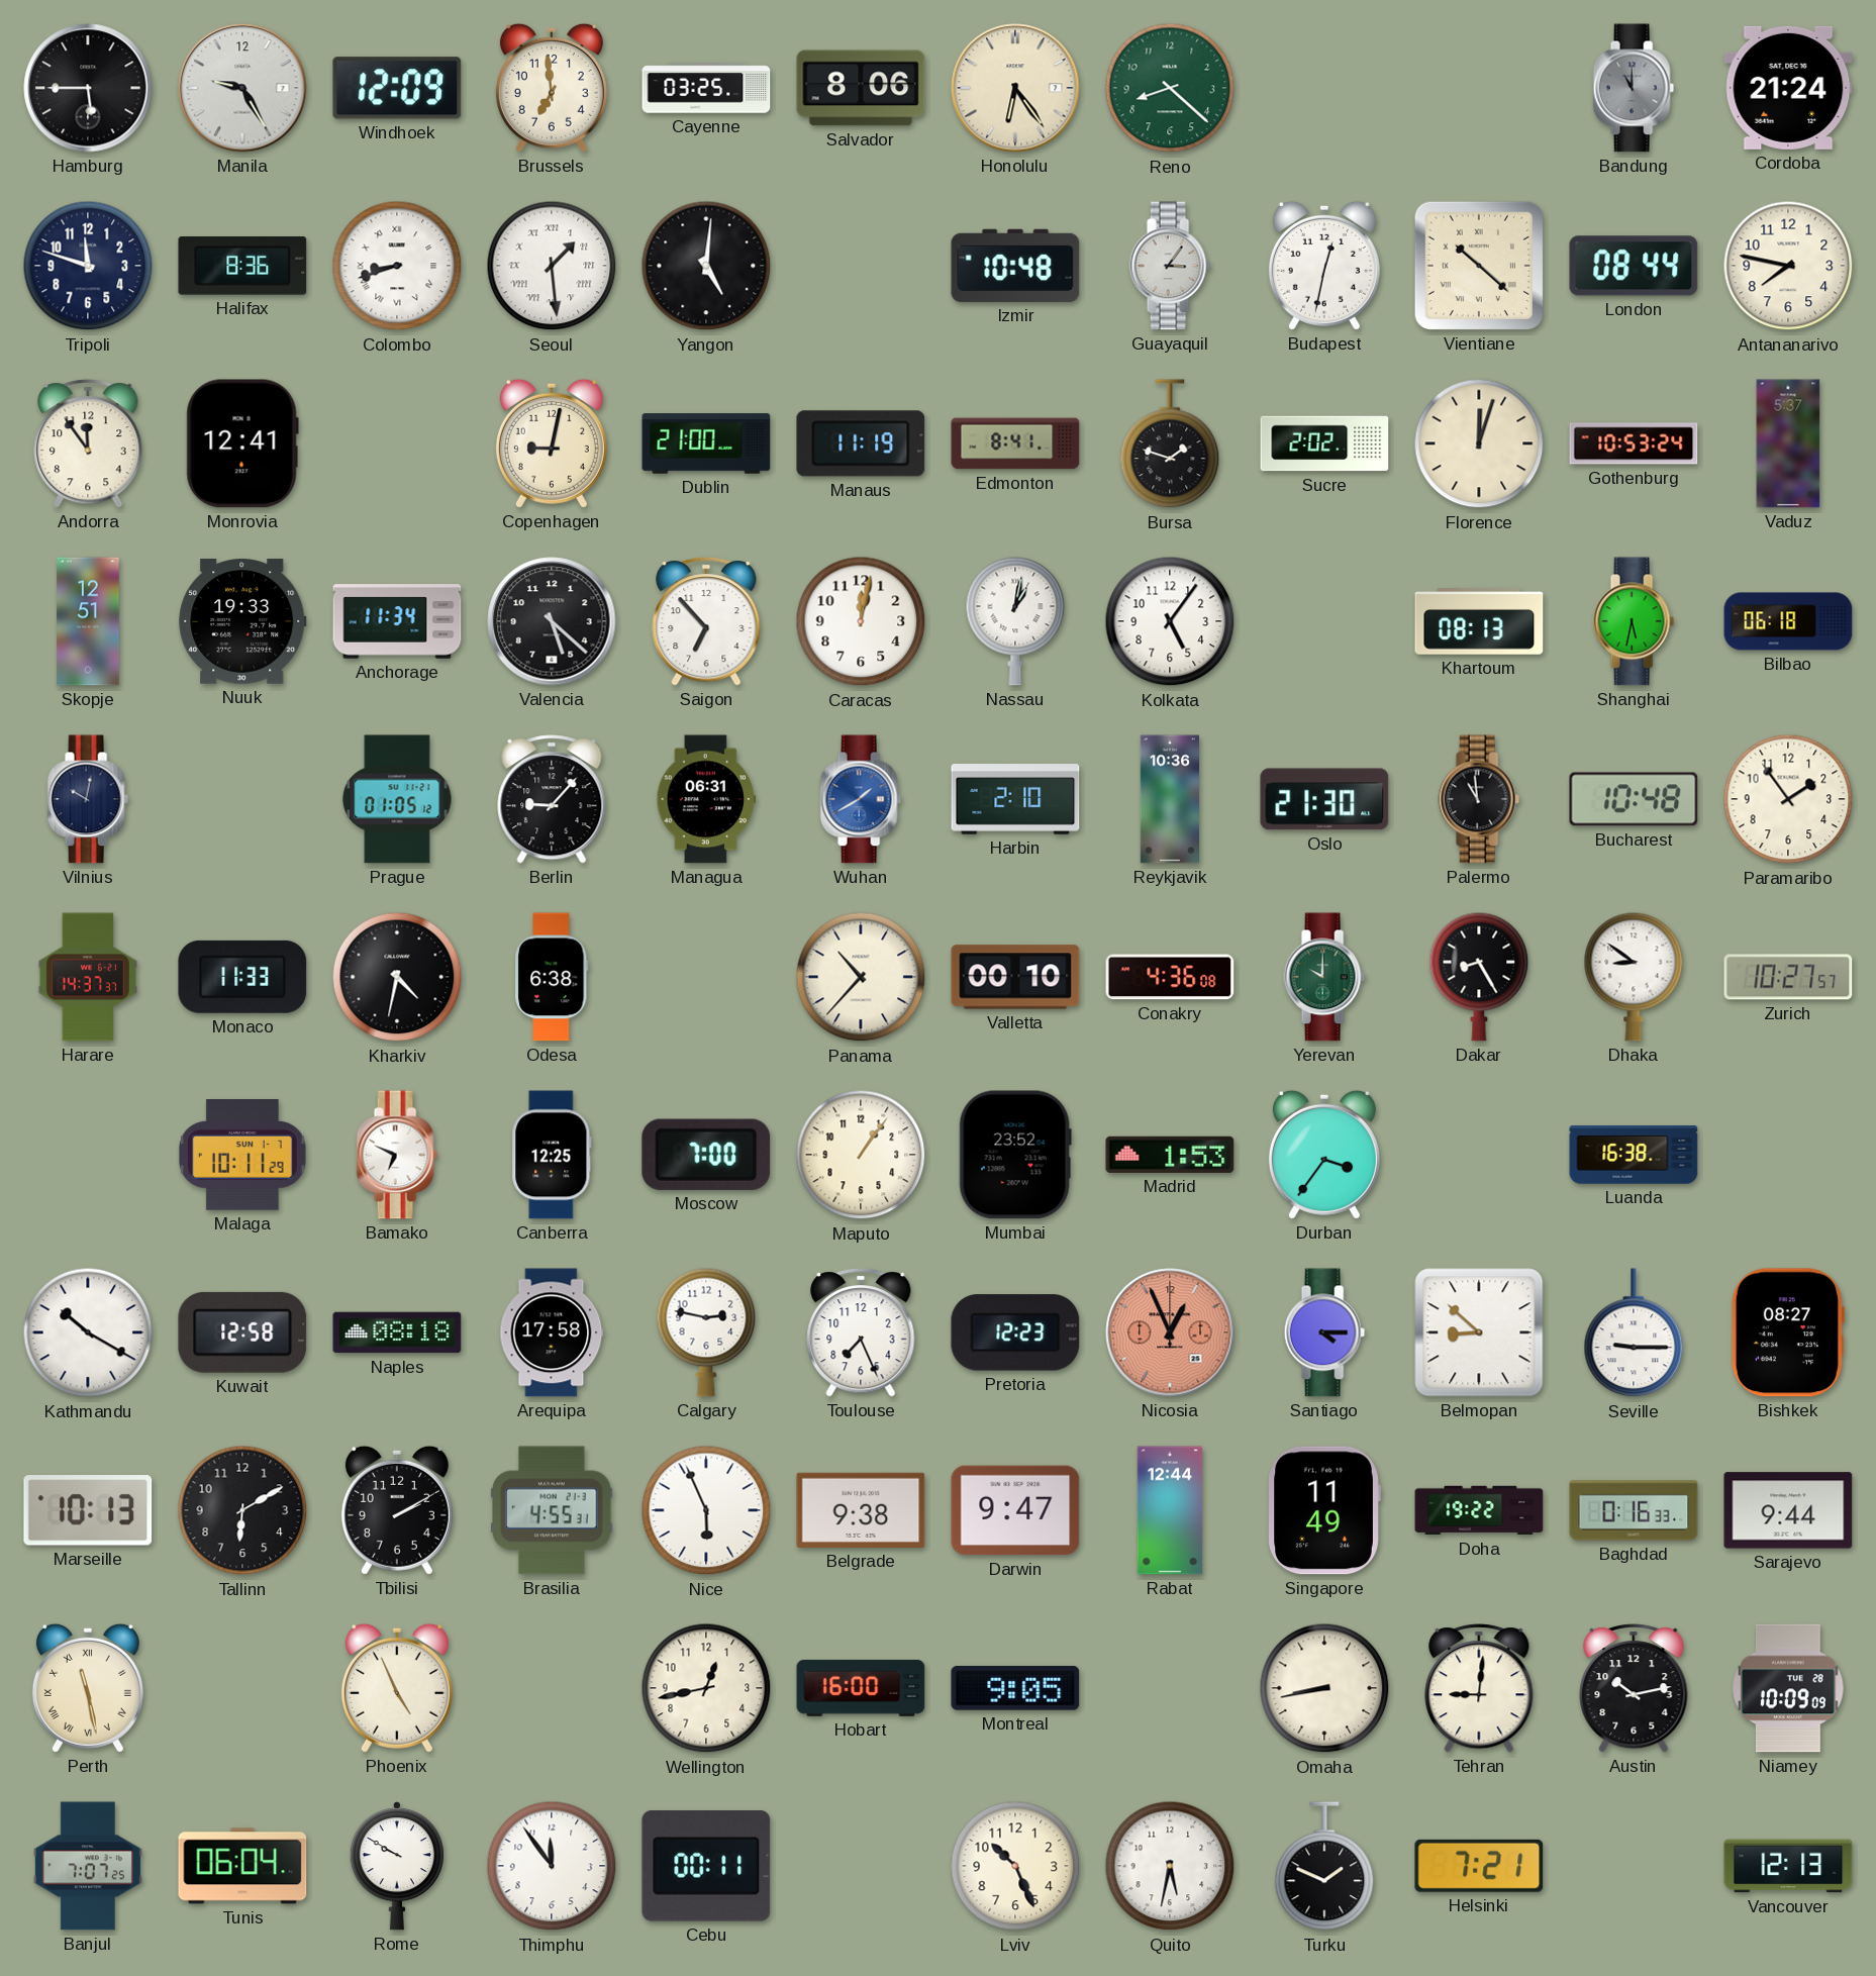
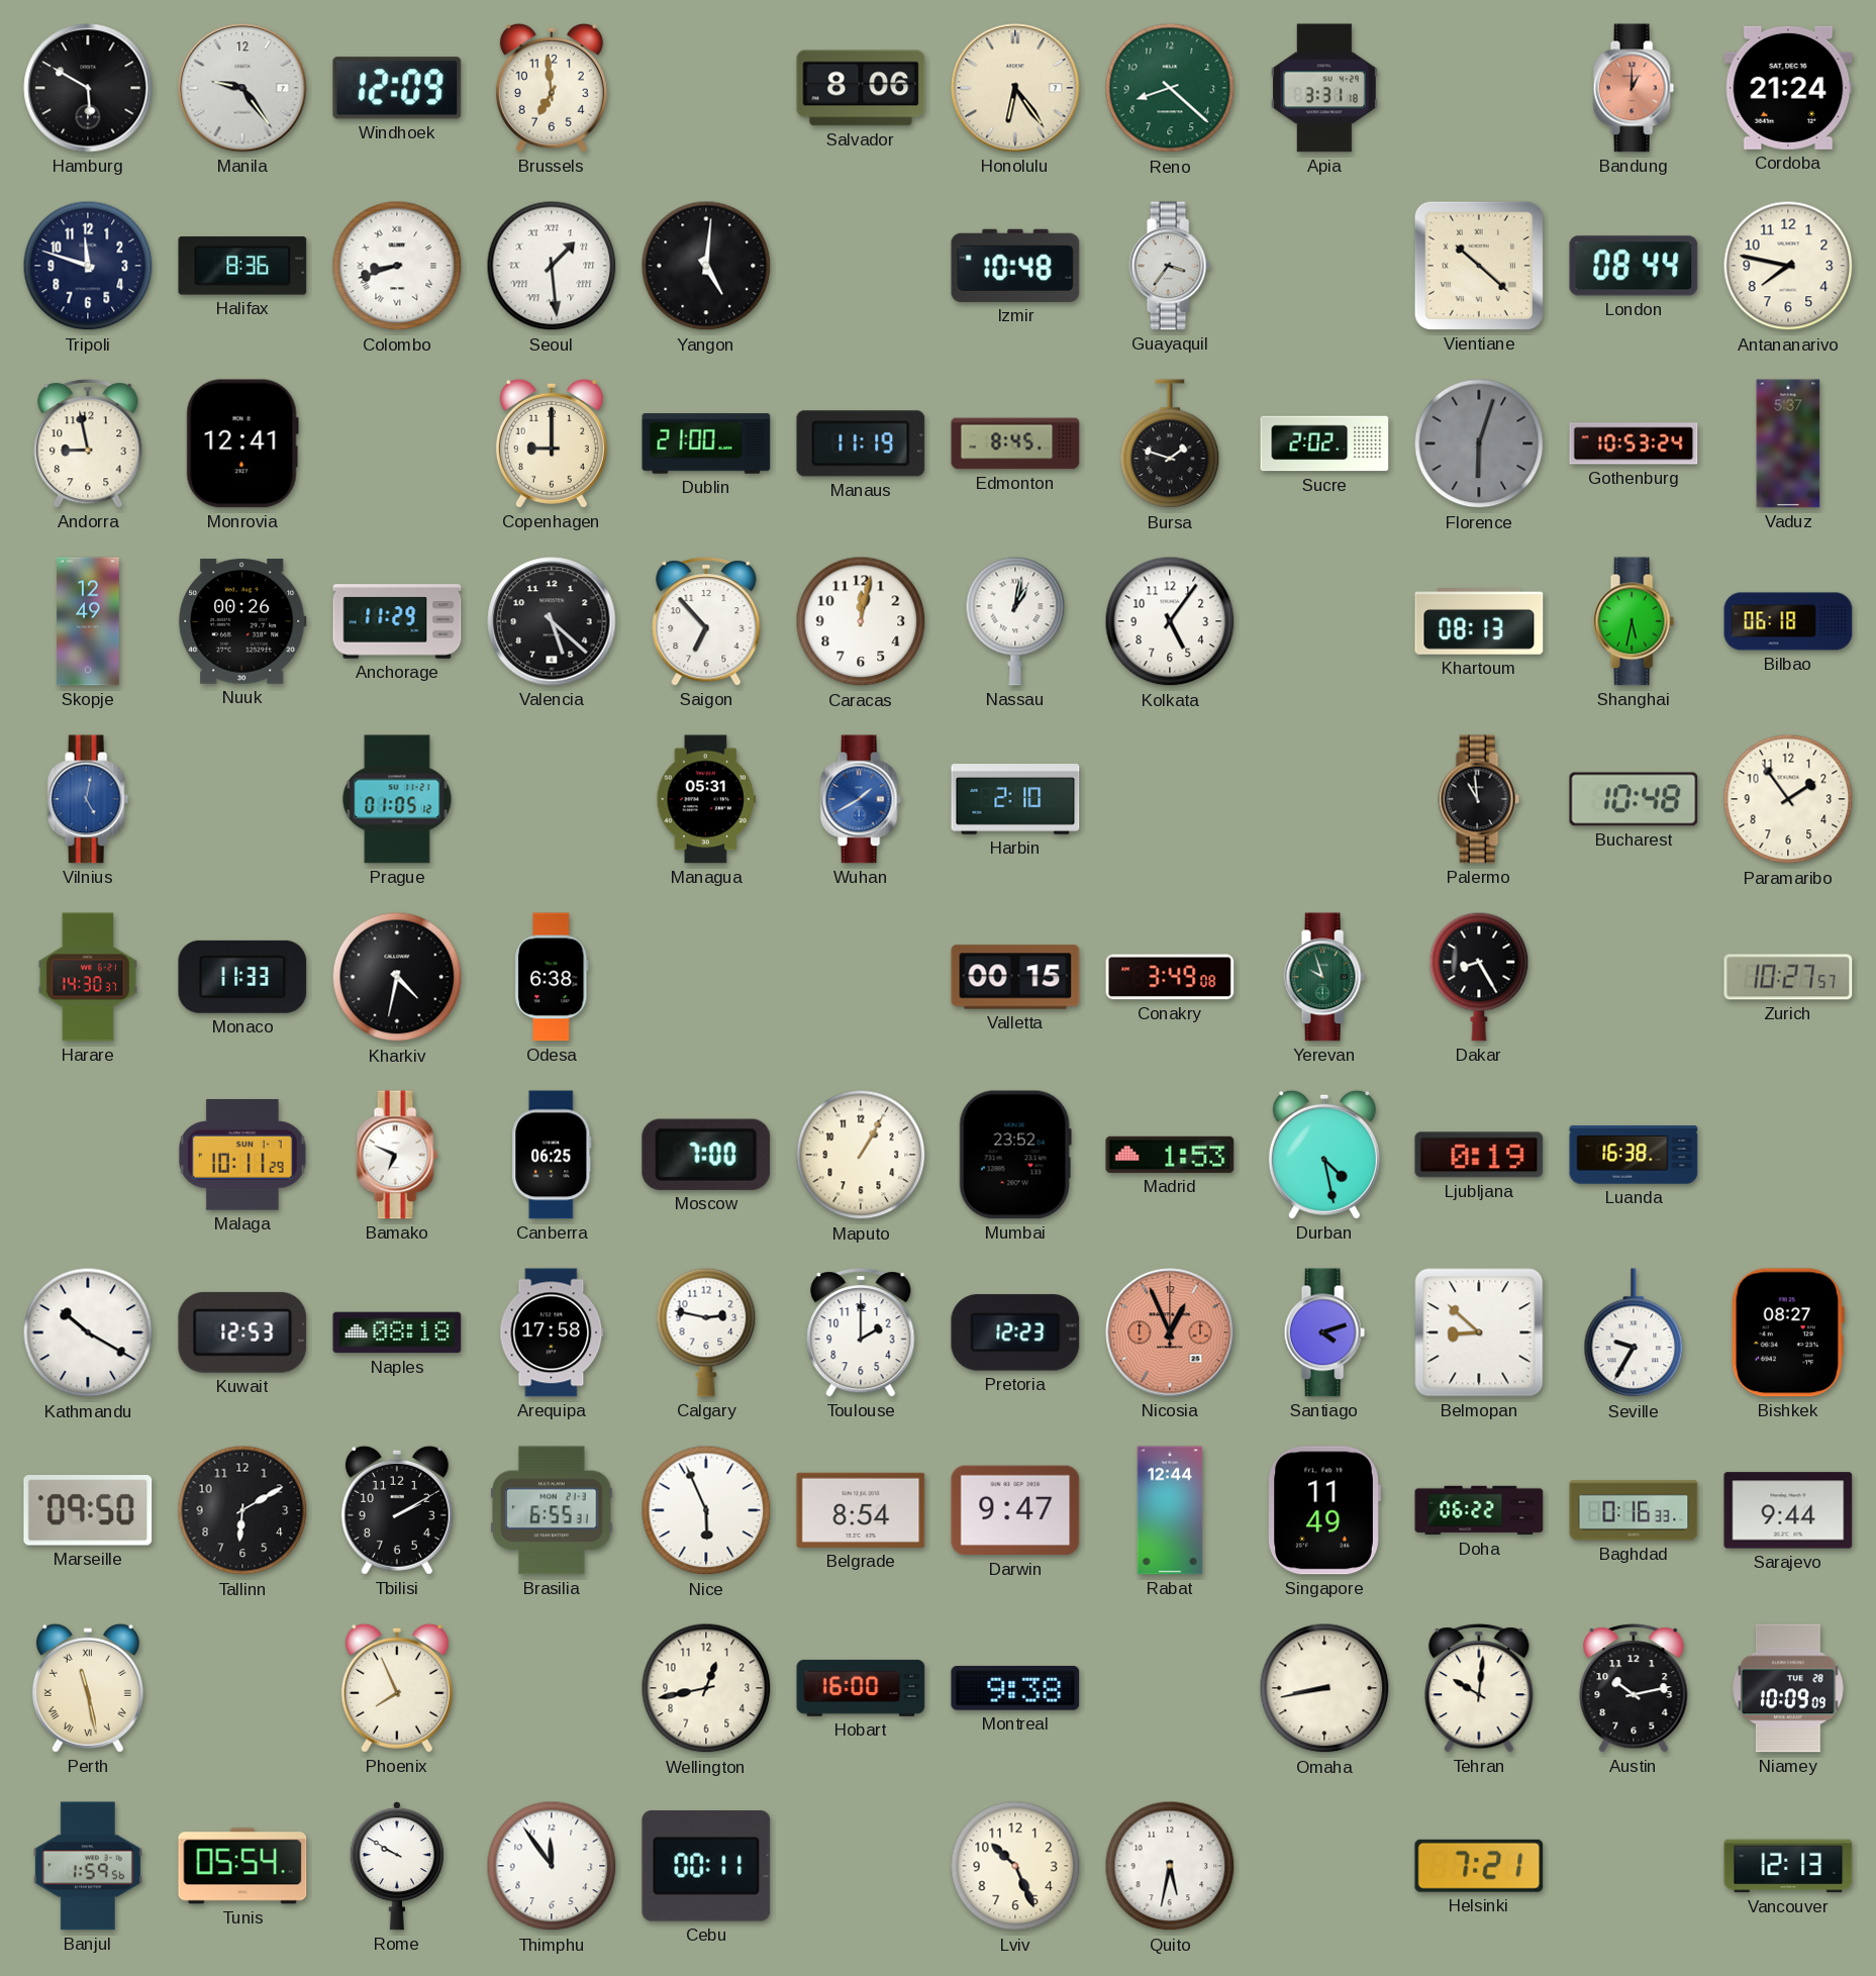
Hamburg: 5:45 -> 5:50
Manila: 9:25 -> 9:24
Cayenne: 03:25 -> none
Apia: none -> 3:31
Bandung: 11:00 -> 1:00
Bandung dial: grey -> salmon
Guayaquil: 3:06 -> 3:36
Budapest: 12:32 -> none
Andorra: 11:54 -> 8:58
Copenhagen: 9:02 -> 9:00
Edmonton: 8:41 -> 8:45
Florence: 12:03 -> 6:03
Florence dial: cream -> grey
Skopje: 12:51 -> 12:49
Nuuk: 19:33 -> 00:26
Anchorage: 11:34 -> 11:29
Vilnius: 10:02 -> 5:02
Vilnius dial: navy -> blue
Berlin: 9:07 -> none
Managua: 06:31 -> 05:31
Reykjavik: 10:36 -> none
Oslo: 21:30 -> none
Harare: 14:37 -> 14:30
Panama: 10:37 -> none
Valletta: 00:10 -> 00:15
Conakry: 4:36 -> 3:49
Yerevan: 10:00 -> 9:57
Dhaka: 8:51 -> none
Canberra: 12:25 -> 06:25
Maputo: 1:06 -> 1:05
Durban: 3:36 -> 4:28
Ljubljana: none -> 0:19
Kuwait: 12:58 -> 12:53
Toulouse: 7:26 -> 2:00
Santiago: 4:15 -> 4:12
Seville: 9:15 -> 9:35
Marseille: 10:13 -> 09:50
Brasilia: 4:55 -> 6:55
Belgrade: 9:38 -> 8:54
Doha: 19:22 -> 06:22
Phoenix: 4:56 -> 7:56
Montreal: 9:05 -> 9:38
Tehran: 9:01 -> 10:01
Banjul: 7:07 -> 1:59
Tunis: 06:04 -> 05:54
Turku: 1:49 -> none
